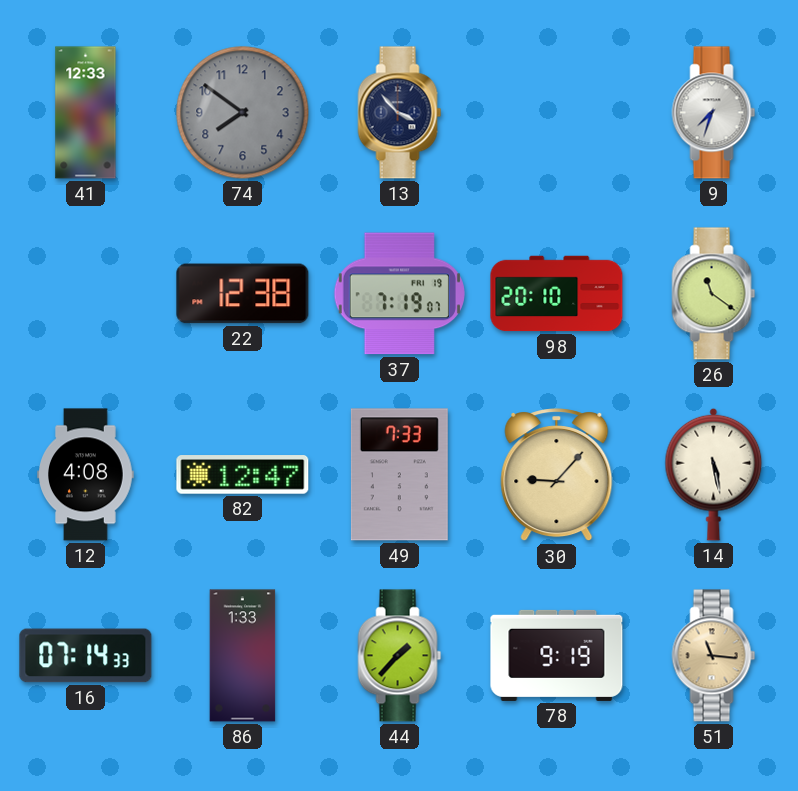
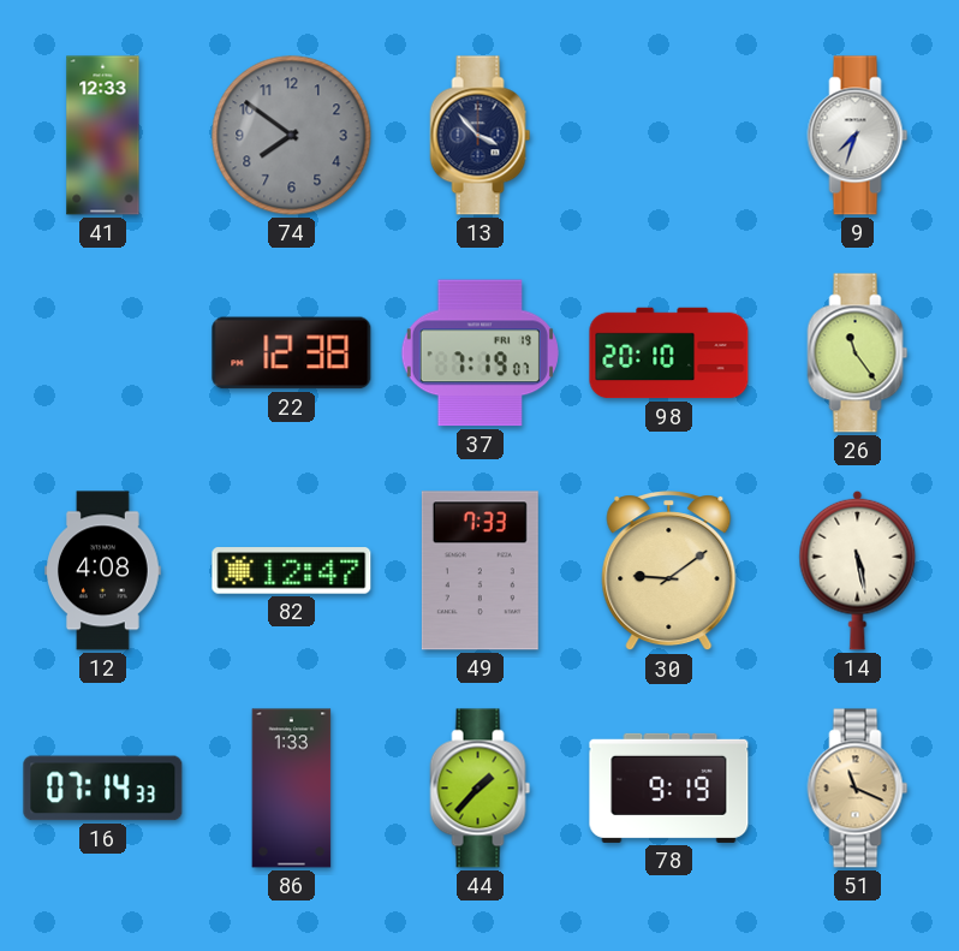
26: 11:21 -> 11:24
30: 9:07 -> 9:09
51: 11:16 -> 11:19
